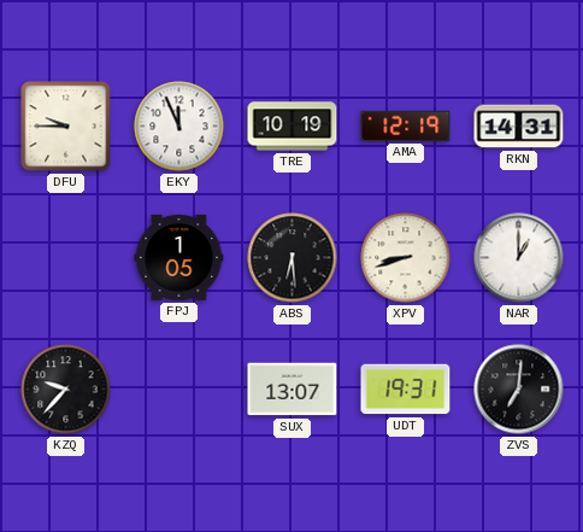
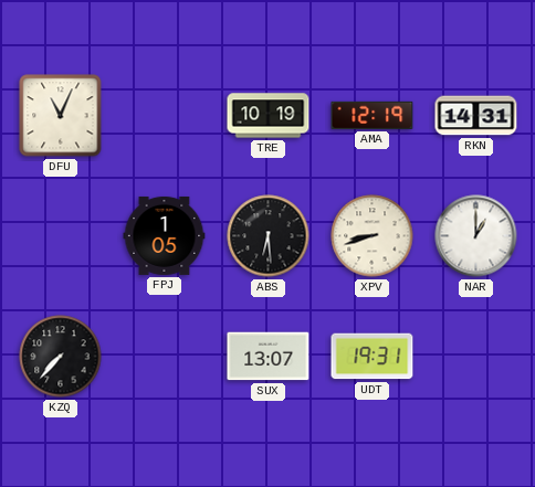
DFU: 9:45 -> 11:04
EKY: 11:56 -> none
KZQ: 9:37 -> 7:37
ZVS: 7:01 -> none
